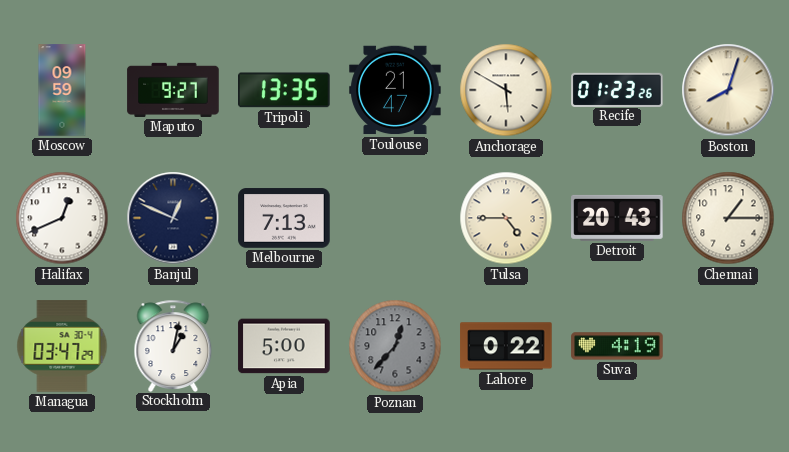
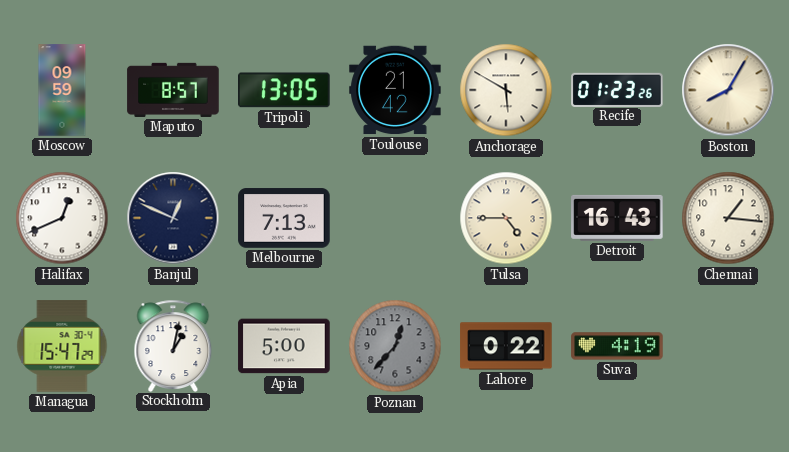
Maputo: 9:27 -> 8:57
Tripoli: 13:35 -> 13:05
Toulouse: 21:47 -> 21:42
Boston: 8:03 -> 8:05
Detroit: 20:43 -> 16:43
Chennai: 1:15 -> 1:16
Managua: 03:47 -> 15:47
